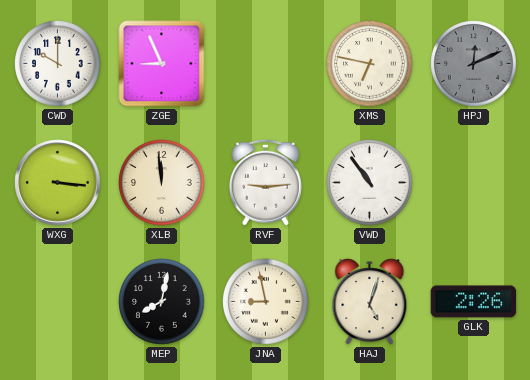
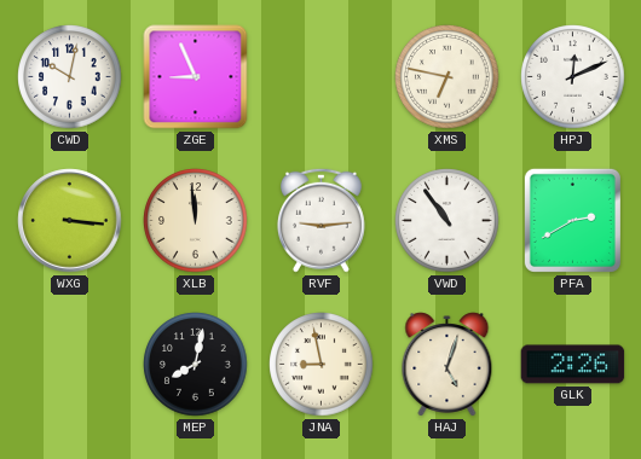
CWD: 10:00 -> 10:02
HPJ dial: grey -> white
PFA: none -> 2:40
